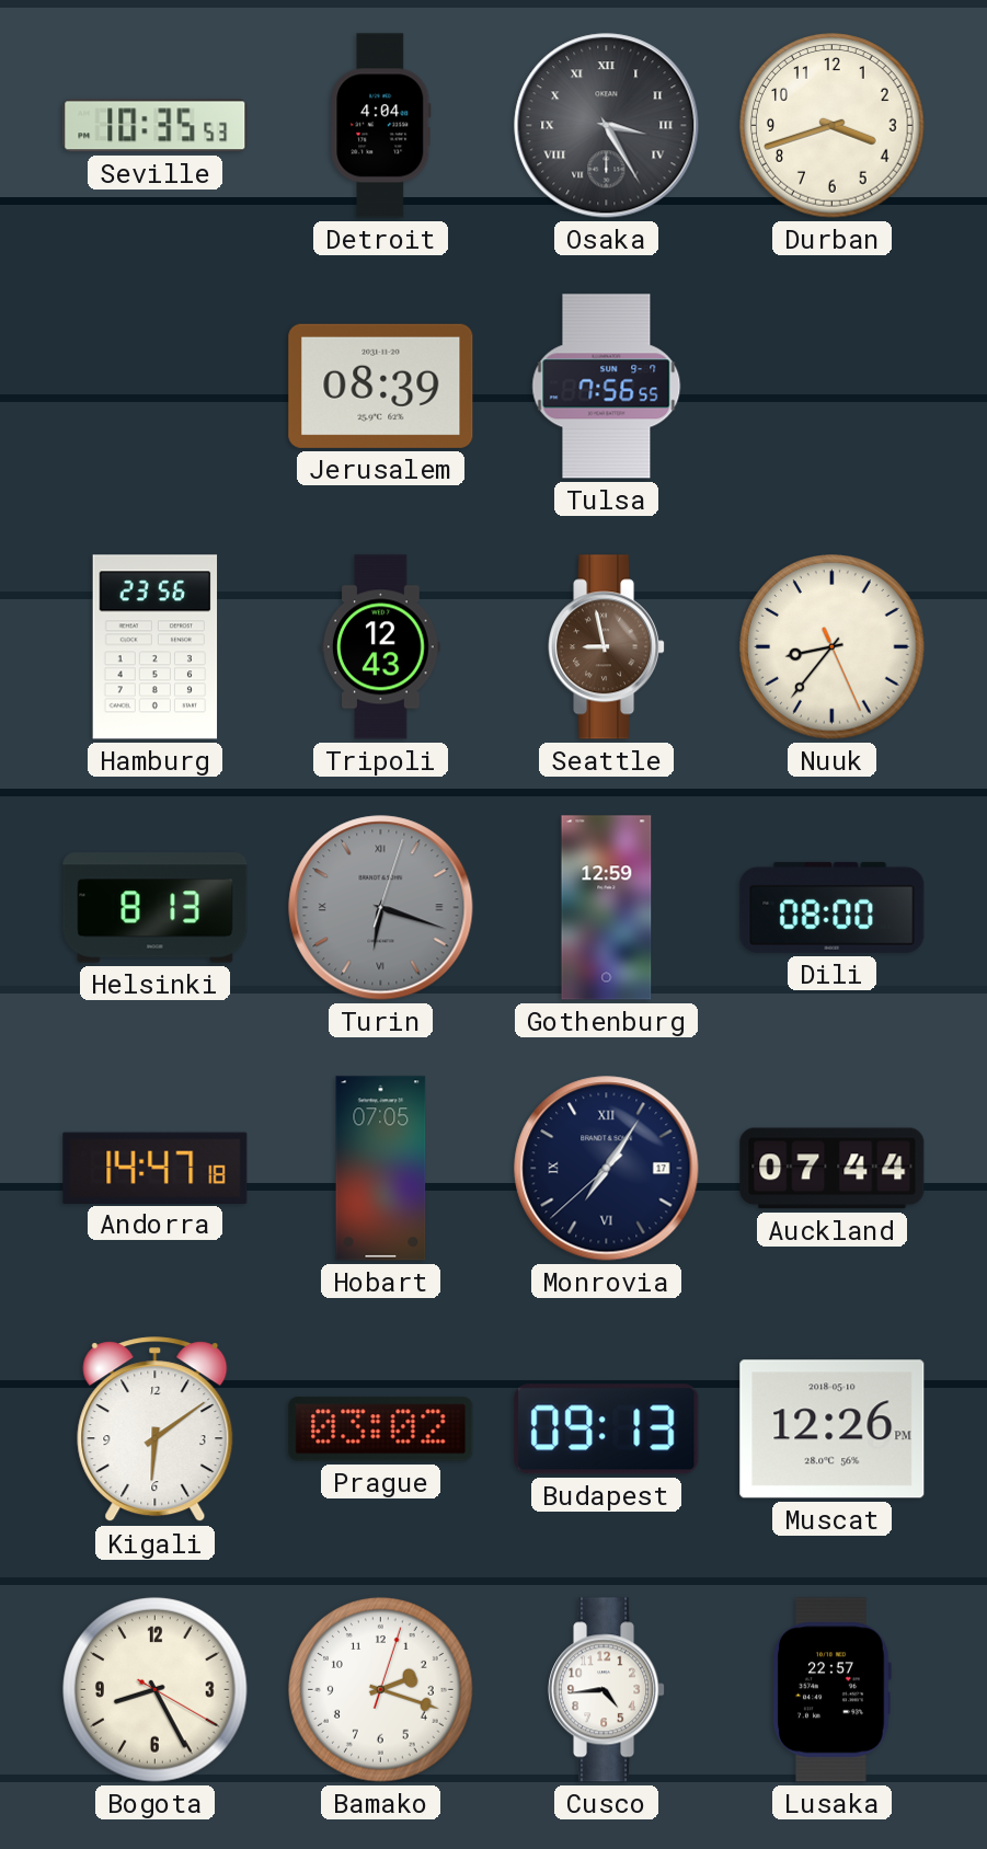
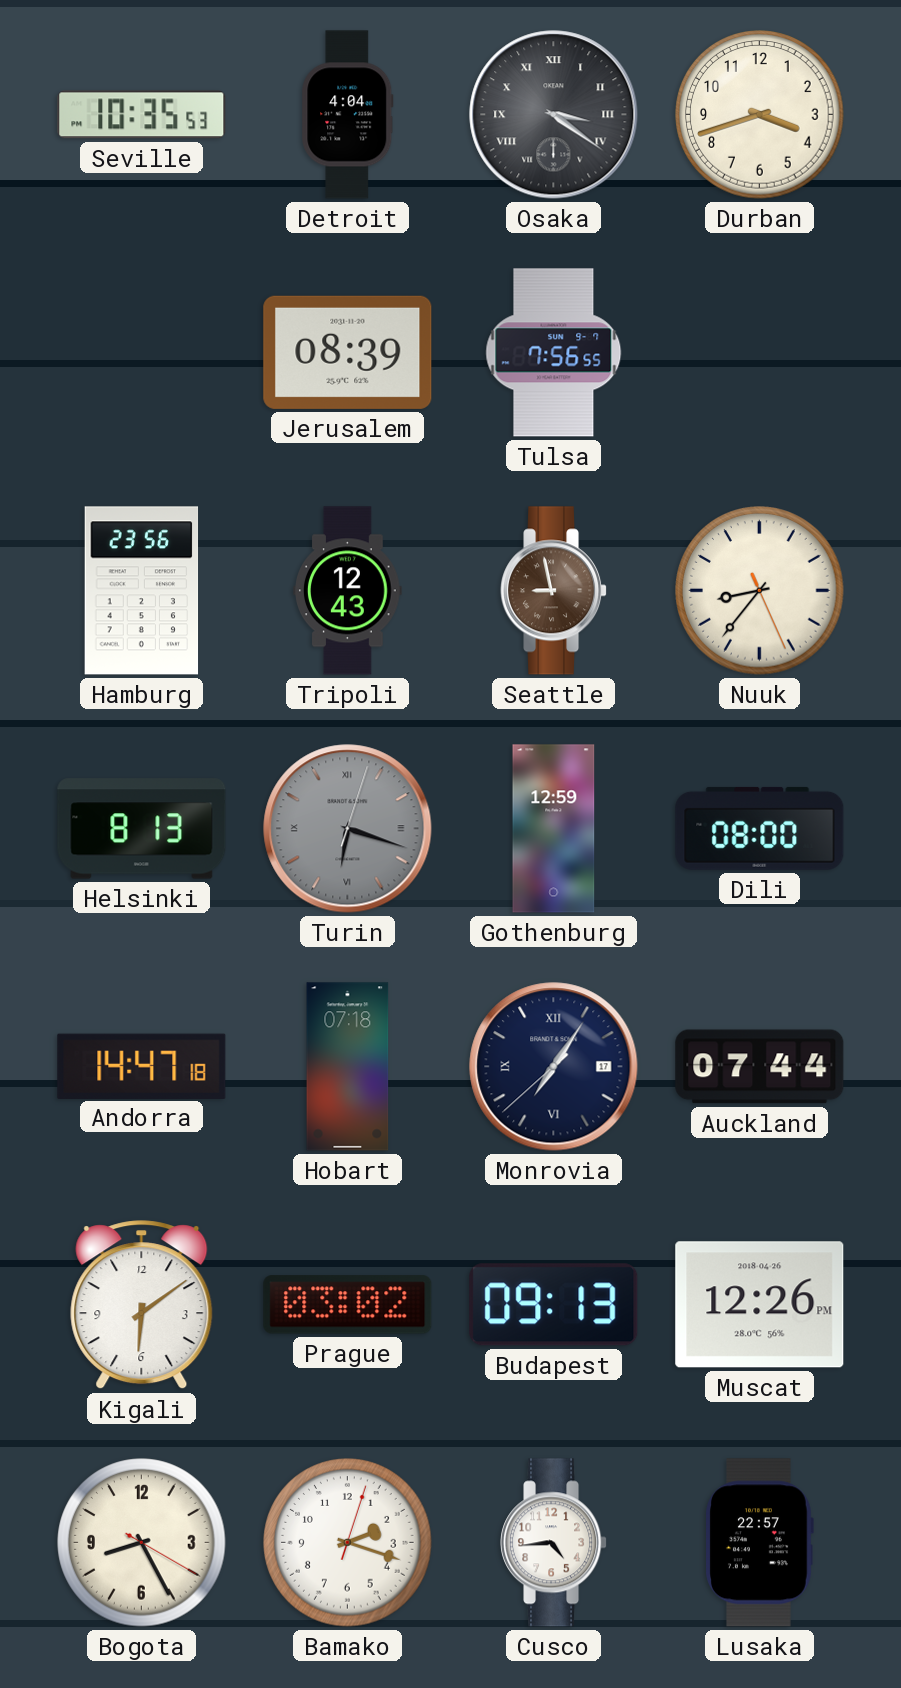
Osaka: 3:25 -> 3:21
Hobart: 07:05 -> 07:18
Muscat date: 2018-05-10 -> 2018-04-26
